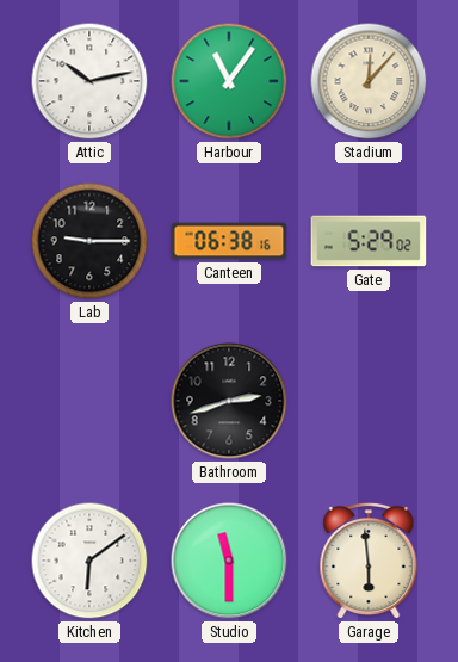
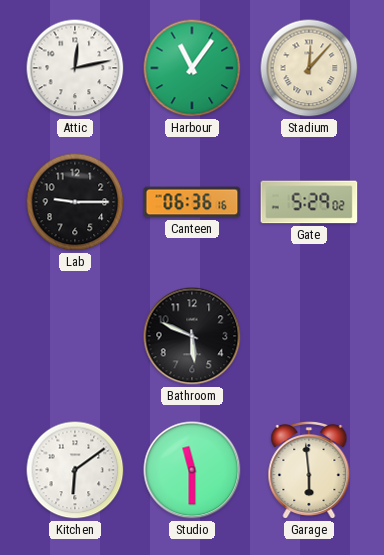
Attic: 10:13 -> 12:13
Canteen: 06:38 -> 06:36
Bathroom: 2:42 -> 5:49
